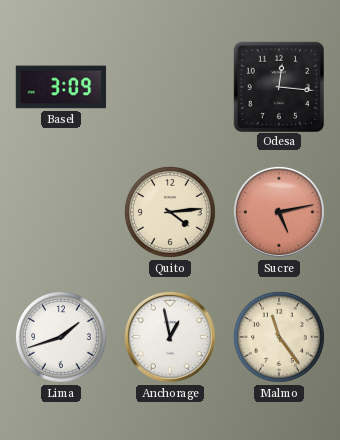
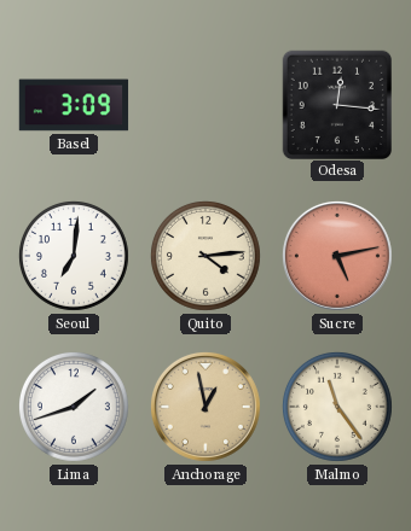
Seoul: none -> 7:01
Anchorage dial: white -> champagne
